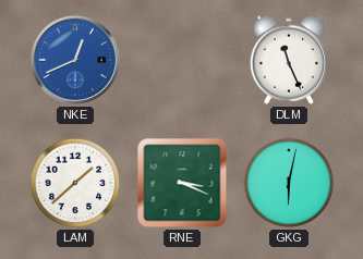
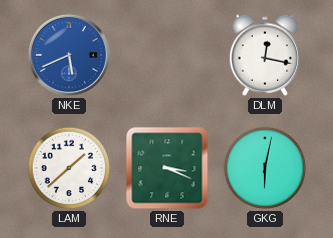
NKE: 12:41 -> 5:41
DLM: 11:26 -> 12:17
